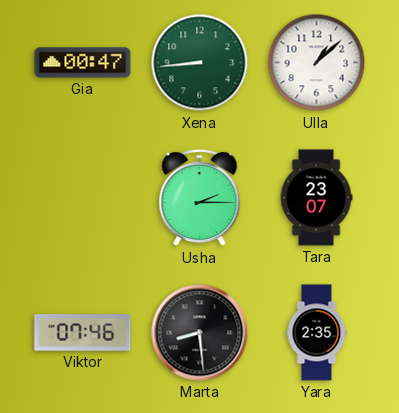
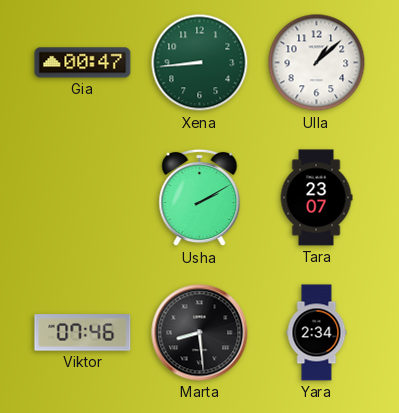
Usha: 2:15 -> 2:10
Yara: 2:35 -> 2:34
